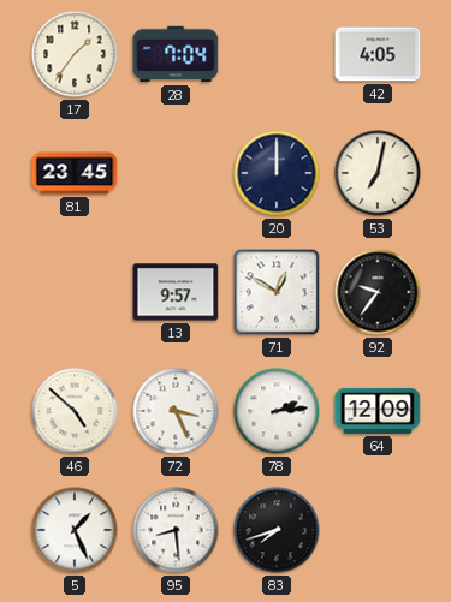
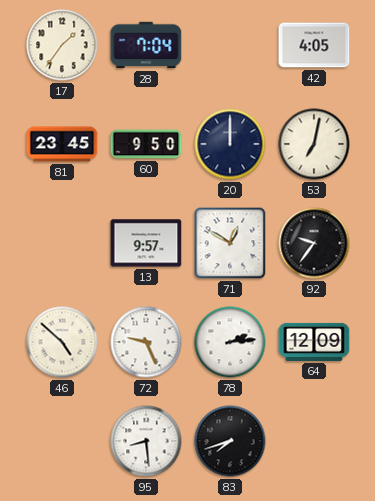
60: none -> 9:50
72: 3:26 -> 9:26
5: 1:26 -> none
